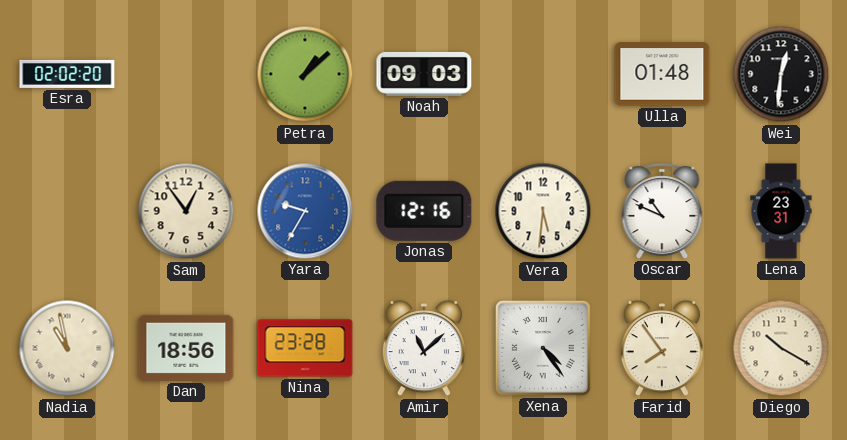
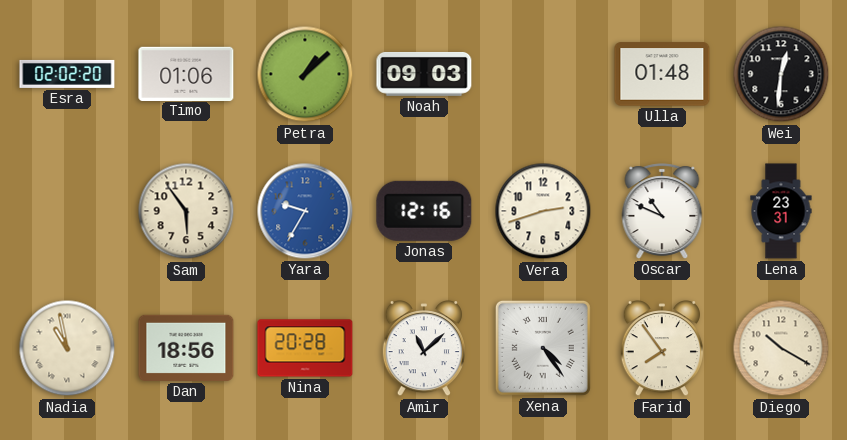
Timo: none -> 01:06
Sam: 12:54 -> 5:54
Vera: 5:31 -> 2:42
Nina: 23:28 -> 20:28
